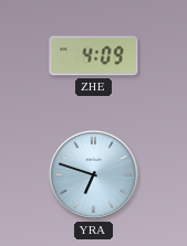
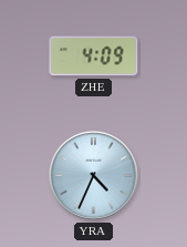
YRA: 6:48 -> 4:34
